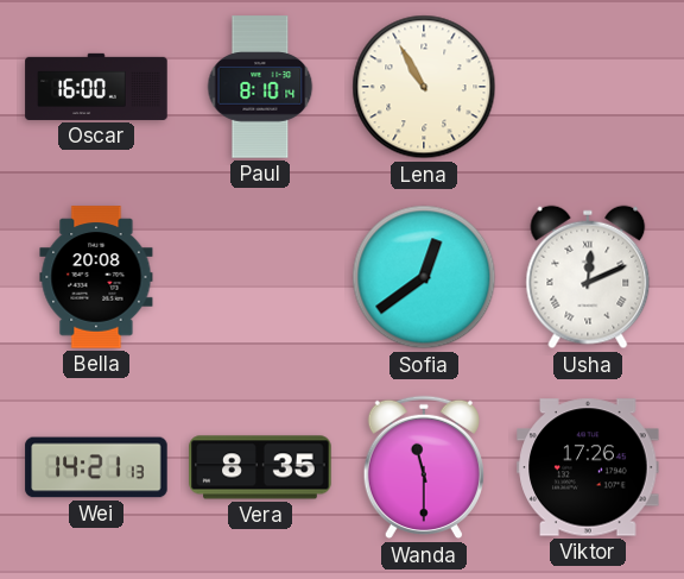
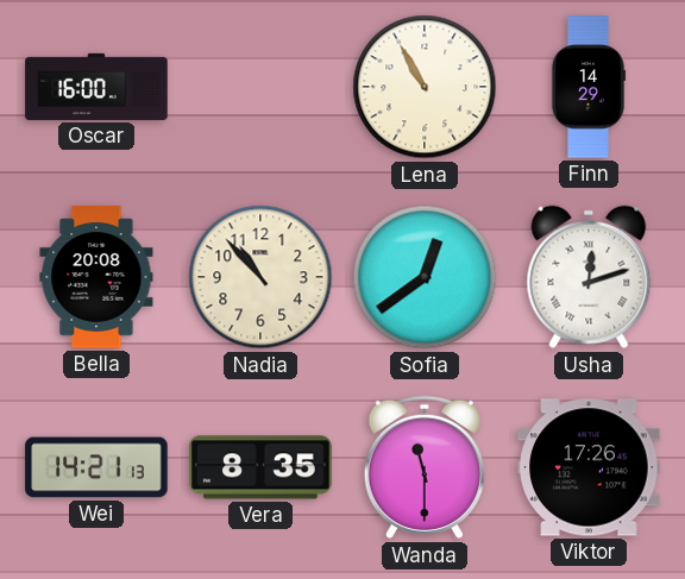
Paul: 8:10 -> none
Finn: none -> 14:29
Nadia: none -> 10:53
Usha: 12:11 -> 12:12
